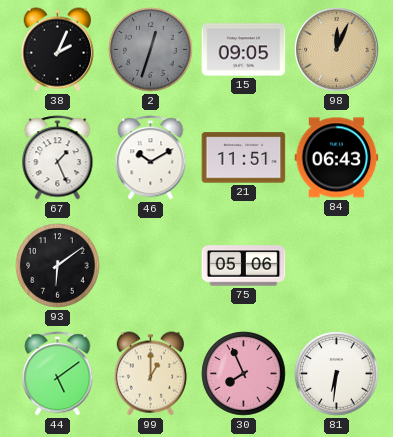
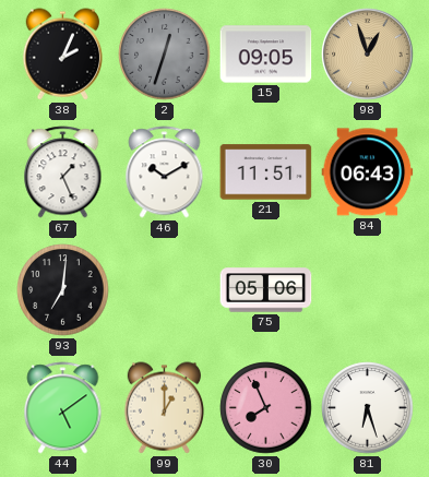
98: 12:04 -> 12:57
93: 6:09 -> 7:01
81: 6:31 -> 6:27
